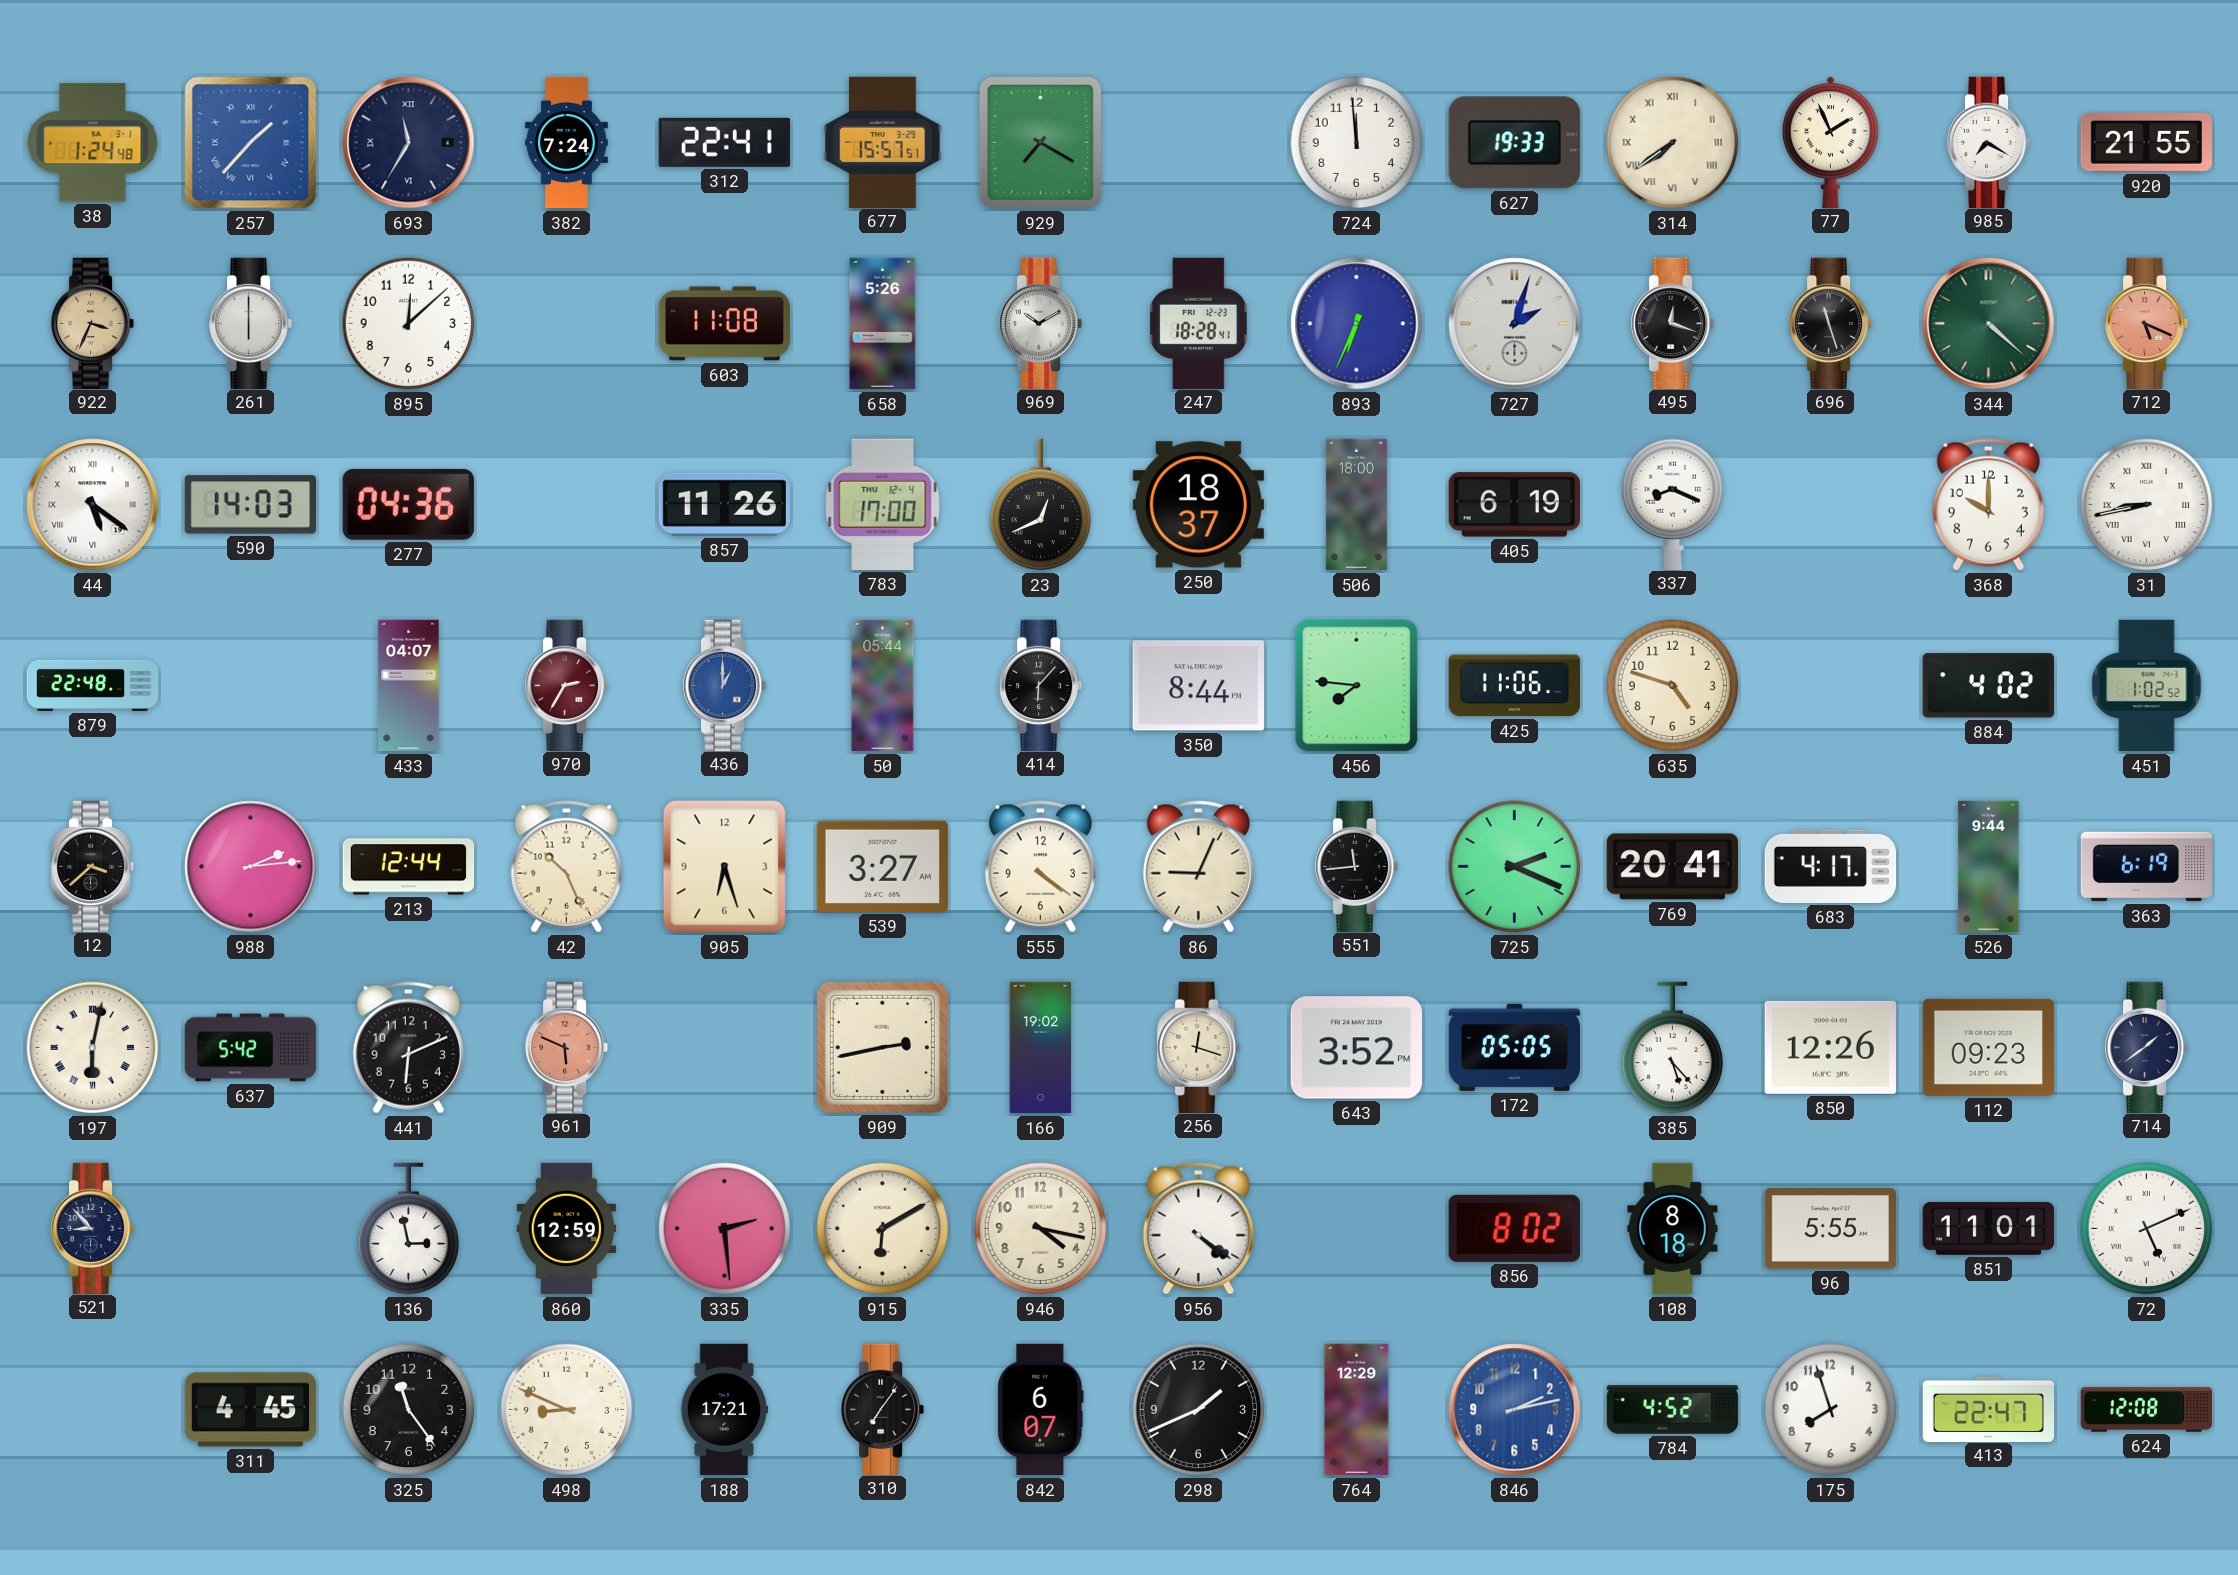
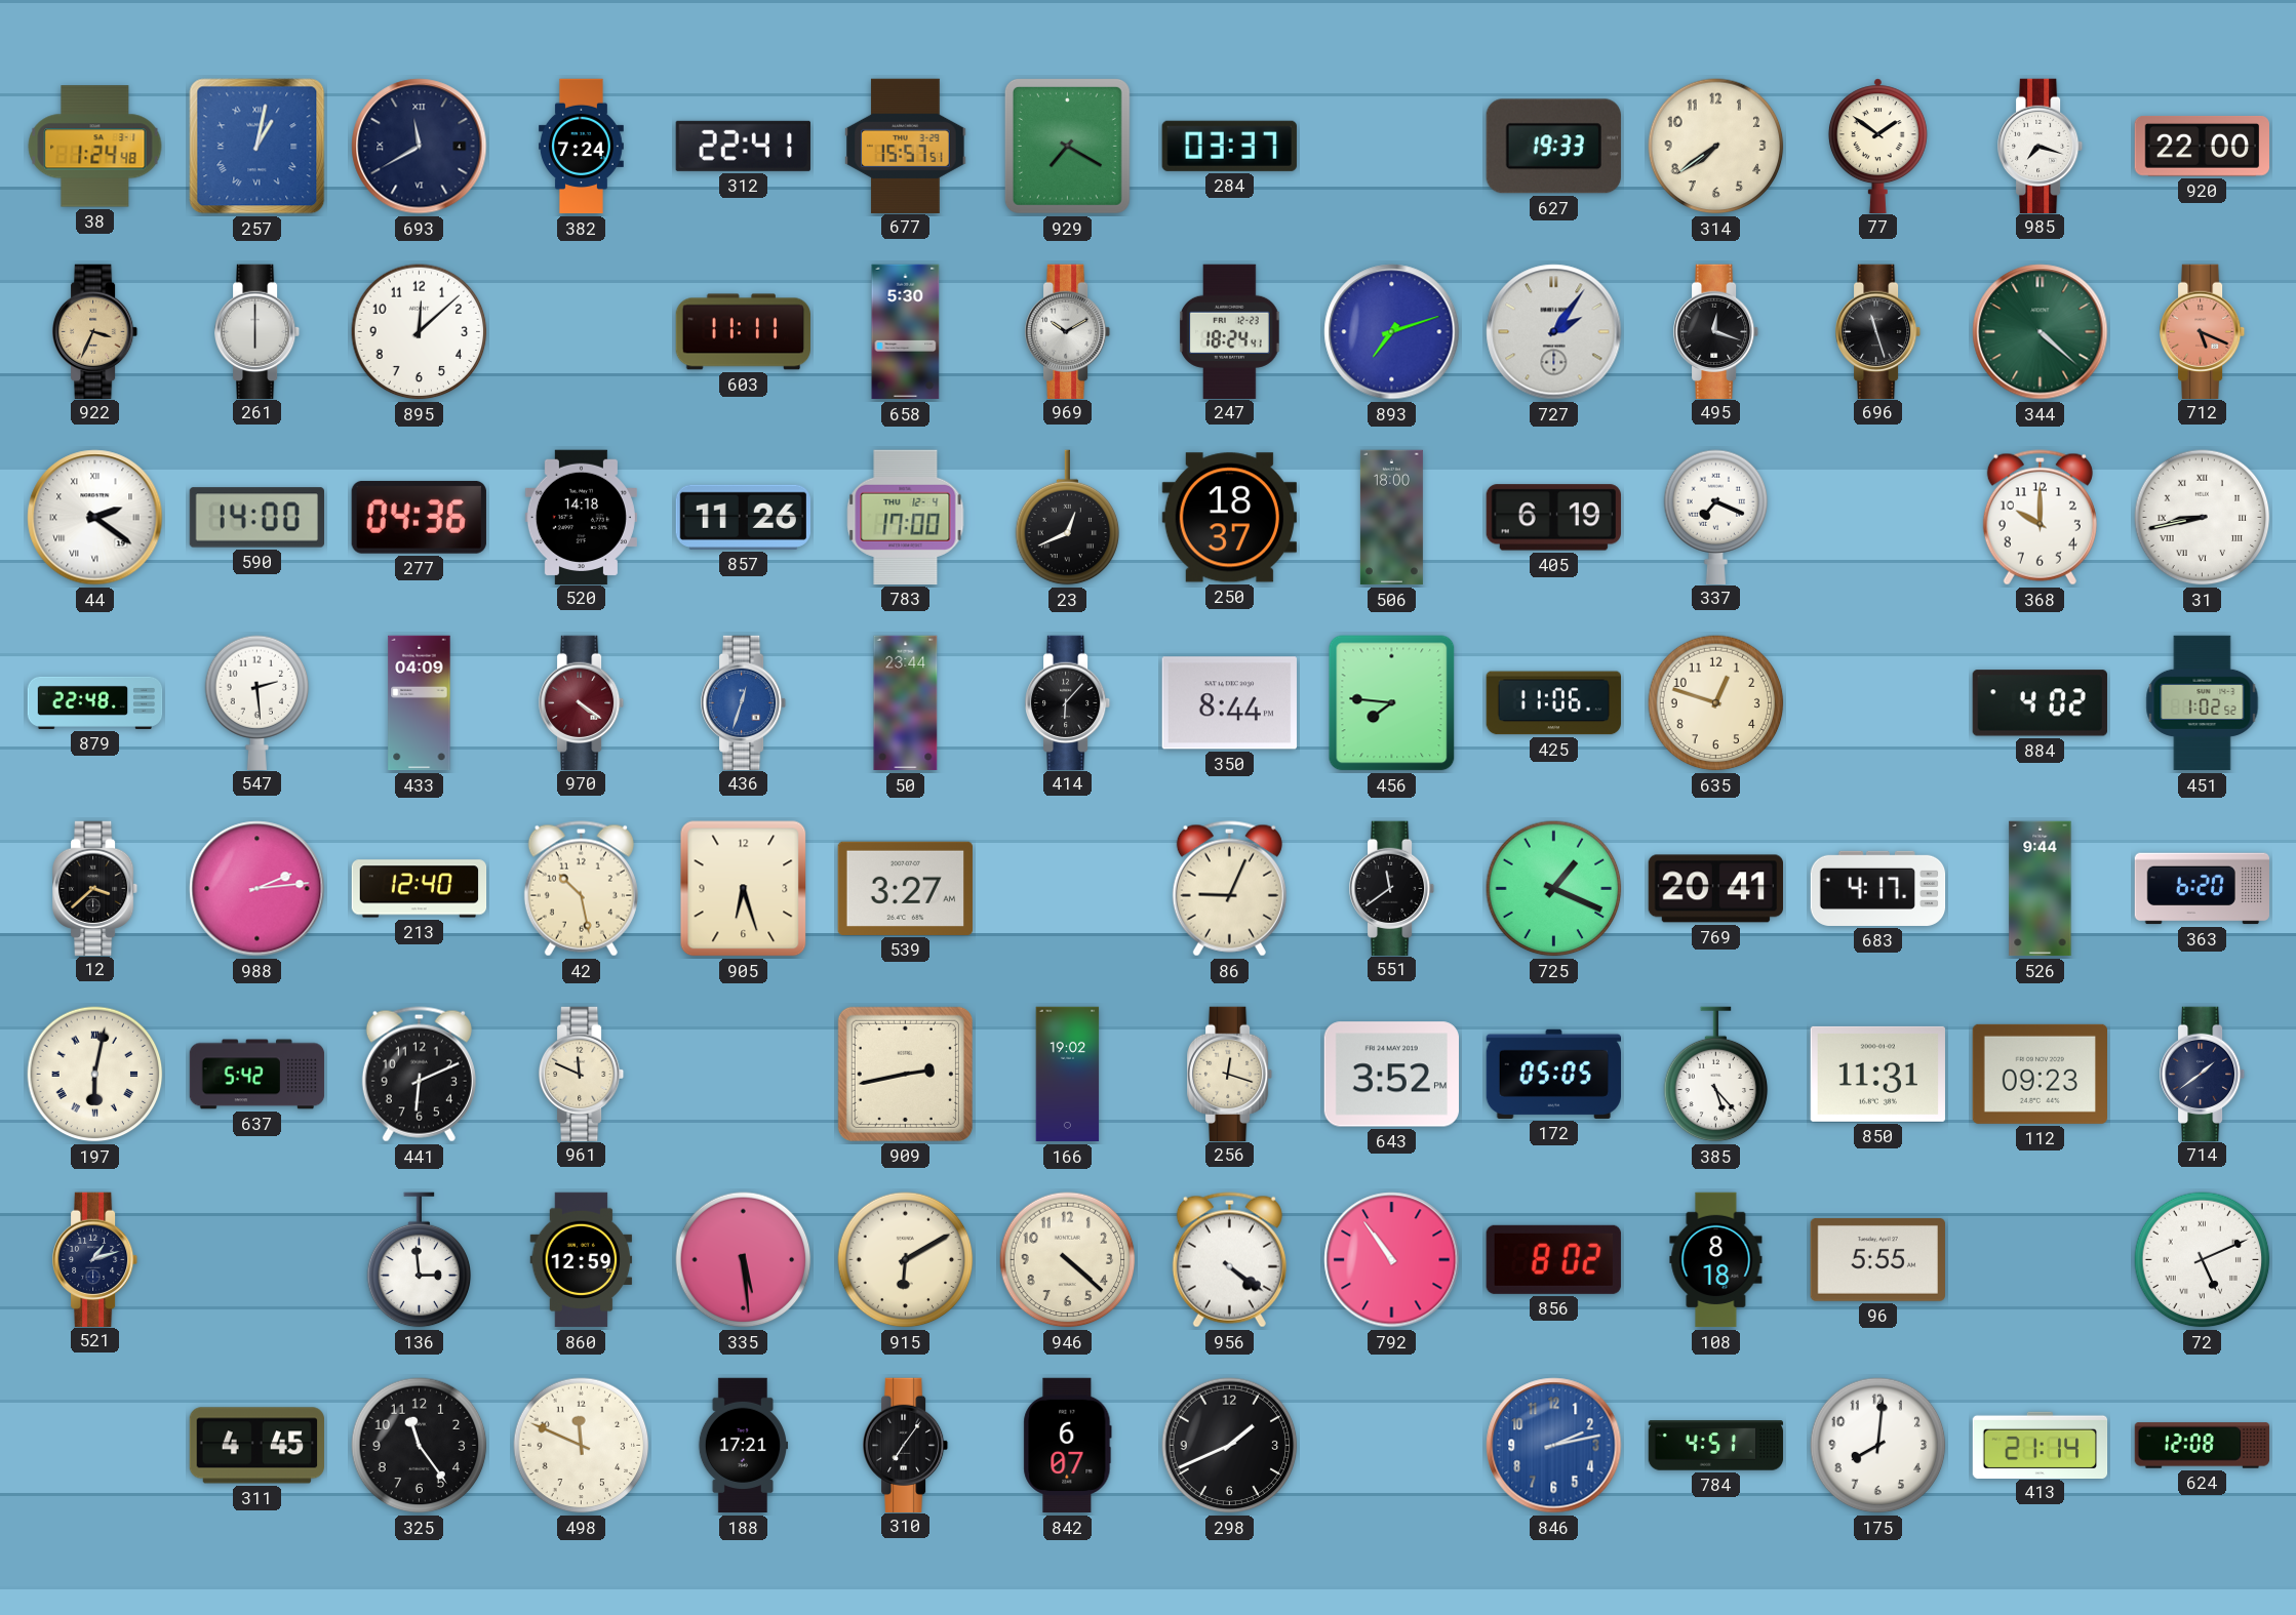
257: 1:37 -> 1:02
693: 11:35 -> 11:40
284: none -> 03:37
724: 11:59 -> none
314 numerals: Roman -> Arabic
77: 1:56 -> 1:51
985: 7:20 -> 7:18
920: 21:55 -> 22:00
603: 11:08 -> 11:11
658: 5:26 -> 5:30
247: 18:28 -> 18:24
893: 6:34 -> 7:12
727: 2:03 -> 2:06
44: 5:21 -> 2:21
590: 14:03 -> 14:00
520: none -> 14:18
337: 8:19 -> 7:19
547: none -> 2:29
433: 04:07 -> 04:09
970: 2:35 -> 4:21
436: 1:00 -> 12:33
50: 05:44 -> 23:44
635: 4:48 -> 12:48
213: 12:44 -> 12:40
42: 10:26 -> 10:28
555: 4:21 -> none
551: 11:44 -> 11:39
725: 2:19 -> 1:19
363: 6:19 -> 6:20
961: 5:49 -> 11:49
961 dial: salmon -> cream
850: 12:26 -> 11:31
521: 8:53 -> 1:12
136: 2:58 -> 2:59
335: 2:29 -> 5:29
946: 4:17 -> 4:22
792: none -> 10:54
851: 11:01 -> none
498: 8:49 -> 11:49
764: 12:29 -> none
784: 4:52 -> 4:51
175: 7:57 -> 8:01
413: 22:47 -> 21:14
